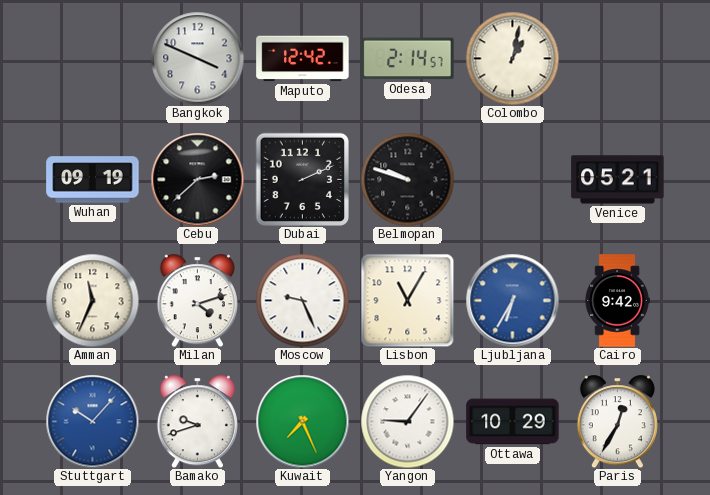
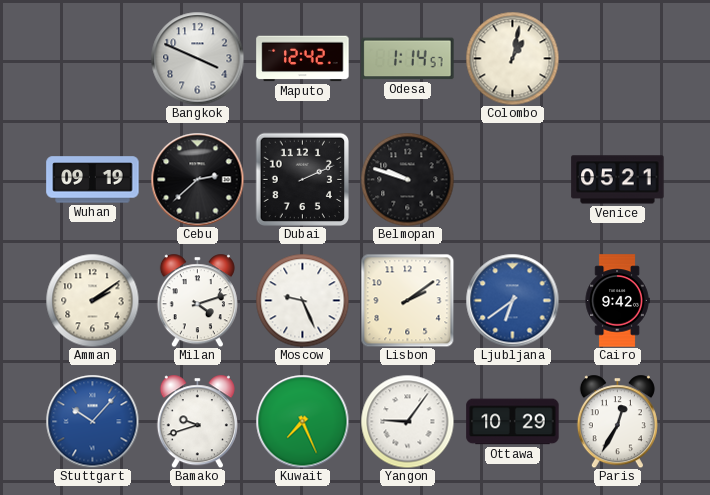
Odesa: 2:14 -> 1:14
Amman: 11:34 -> 2:09
Lisbon: 11:05 -> 2:09
Ljubljana: 6:35 -> 6:39
